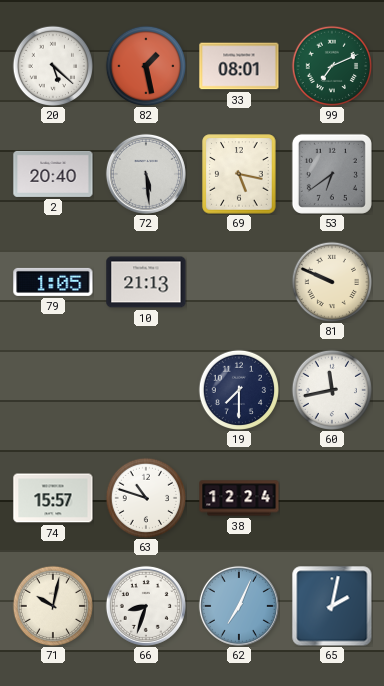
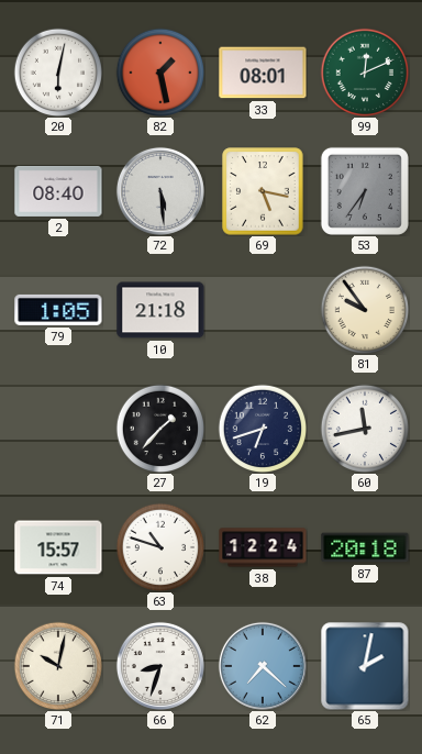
20: 5:22 -> 6:02
99: 7:11 -> 12:11
2: 20:40 -> 08:40
53: 6:39 -> 6:36
10: 21:13 -> 21:18
81: 9:49 -> 9:54
27: none -> 1:37
19: 7:30 -> 6:42
87: none -> 20:18
62: 7:04 -> 7:22
